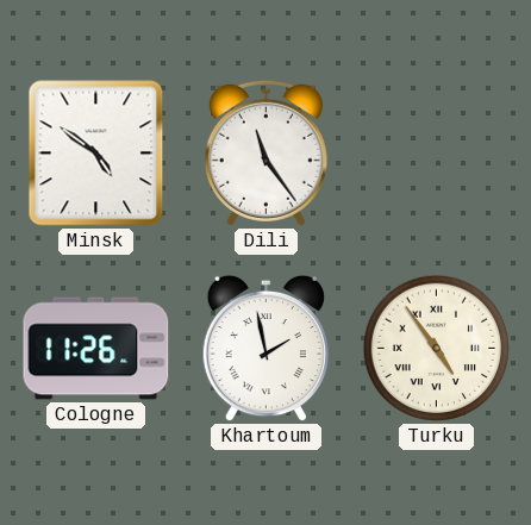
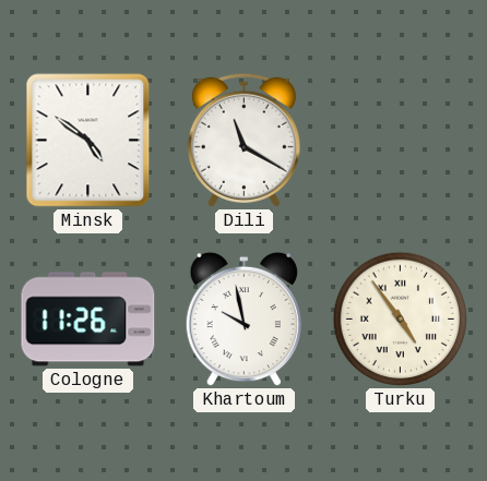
Dili: 11:24 -> 11:20
Khartoum: 1:58 -> 9:58
